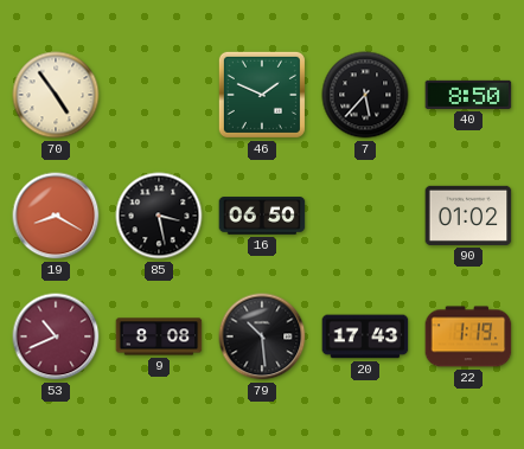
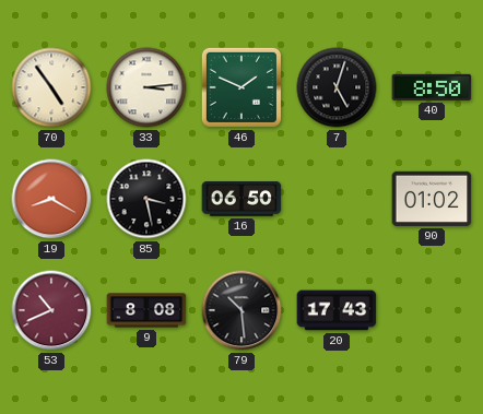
33: none -> 3:14
7: 5:37 -> 5:03
22: 1:19 -> none
